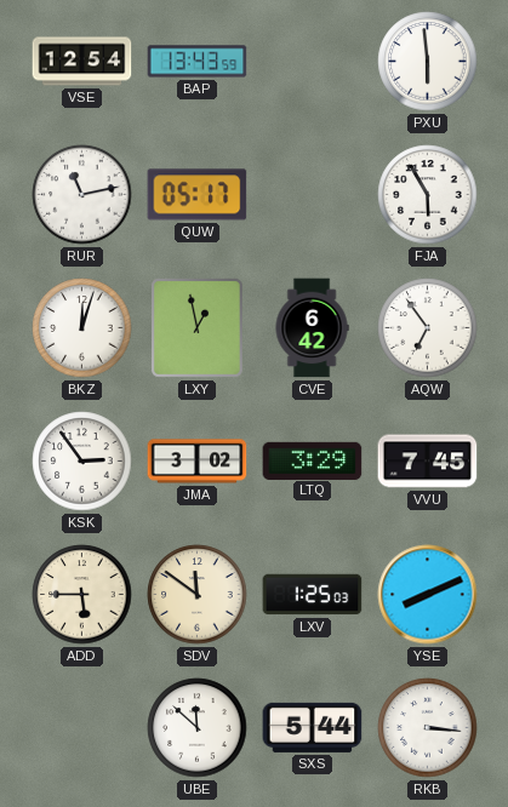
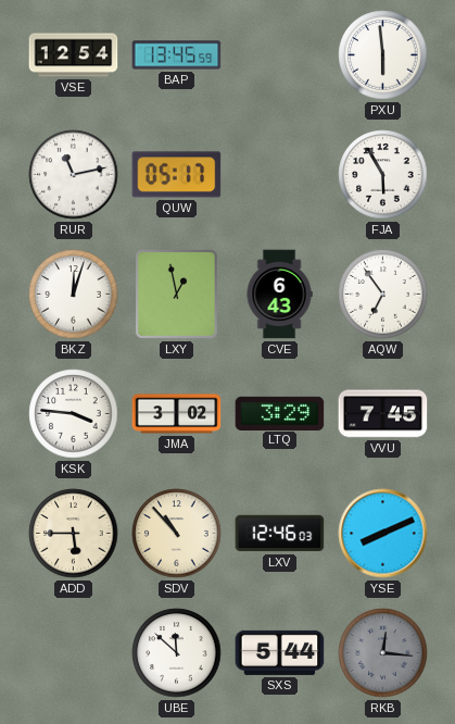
BAP: 13:43 -> 13:45
CVE: 6:42 -> 6:43
KSK: 2:54 -> 3:46
SDV: 11:51 -> 10:53
LXV: 1:25 -> 12:46
RKB: 3:16 -> 12:16
RKB dial: white -> grey
